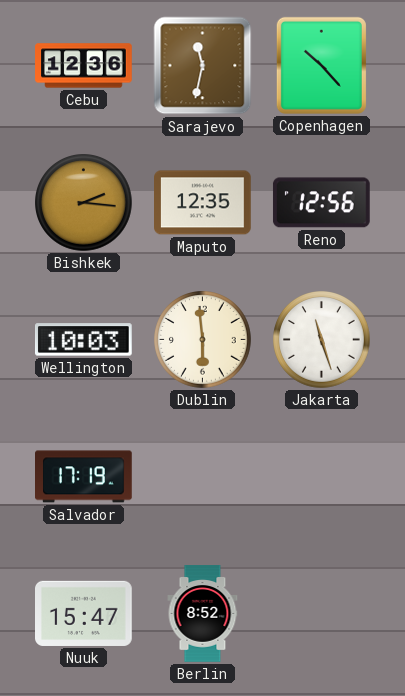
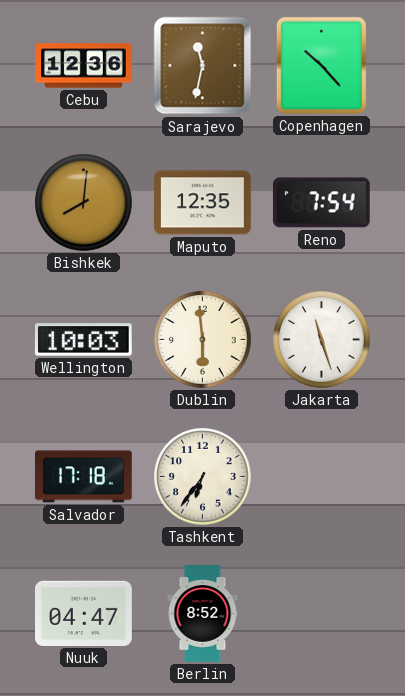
Bishkek: 2:16 -> 8:01
Reno: 12:56 -> 7:54
Salvador: 17:19 -> 17:18
Tashkent: none -> 6:36
Nuuk: 15:47 -> 04:47
